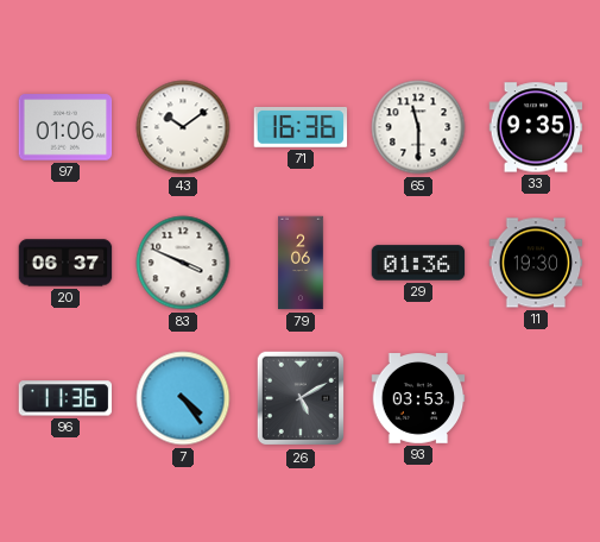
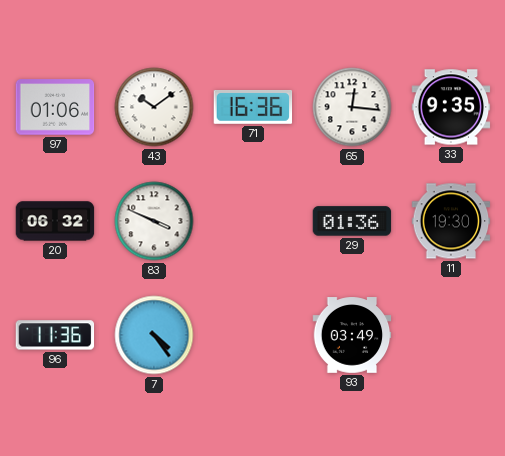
65: 11:30 -> 12:16
20: 06:37 -> 06:32
79: 2:06 -> none
26: 5:10 -> none
93: 03:53 -> 03:49
